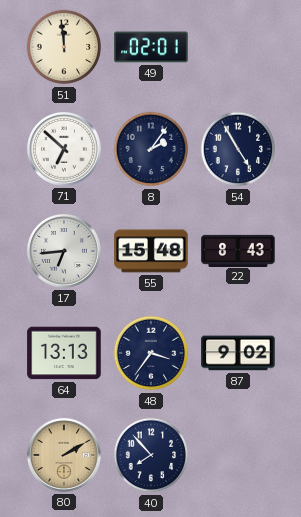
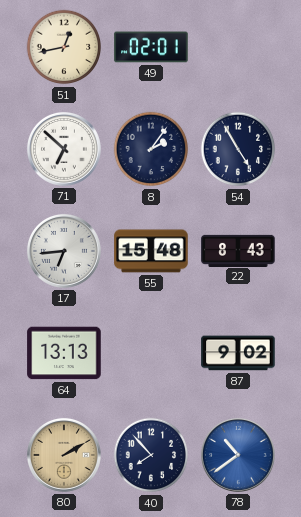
51: 11:59 -> 12:43
48: 3:36 -> none
78: none -> 10:39
